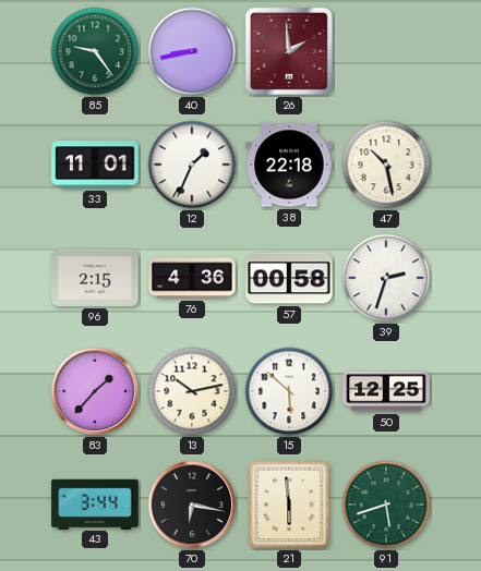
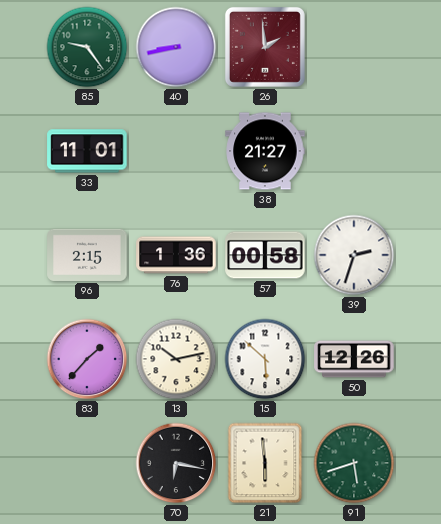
12: 1:34 -> none
38: 22:18 -> 21:27
47: 10:28 -> none
76: 4:36 -> 1:36
50: 12:25 -> 12:26
43: 3:44 -> none
